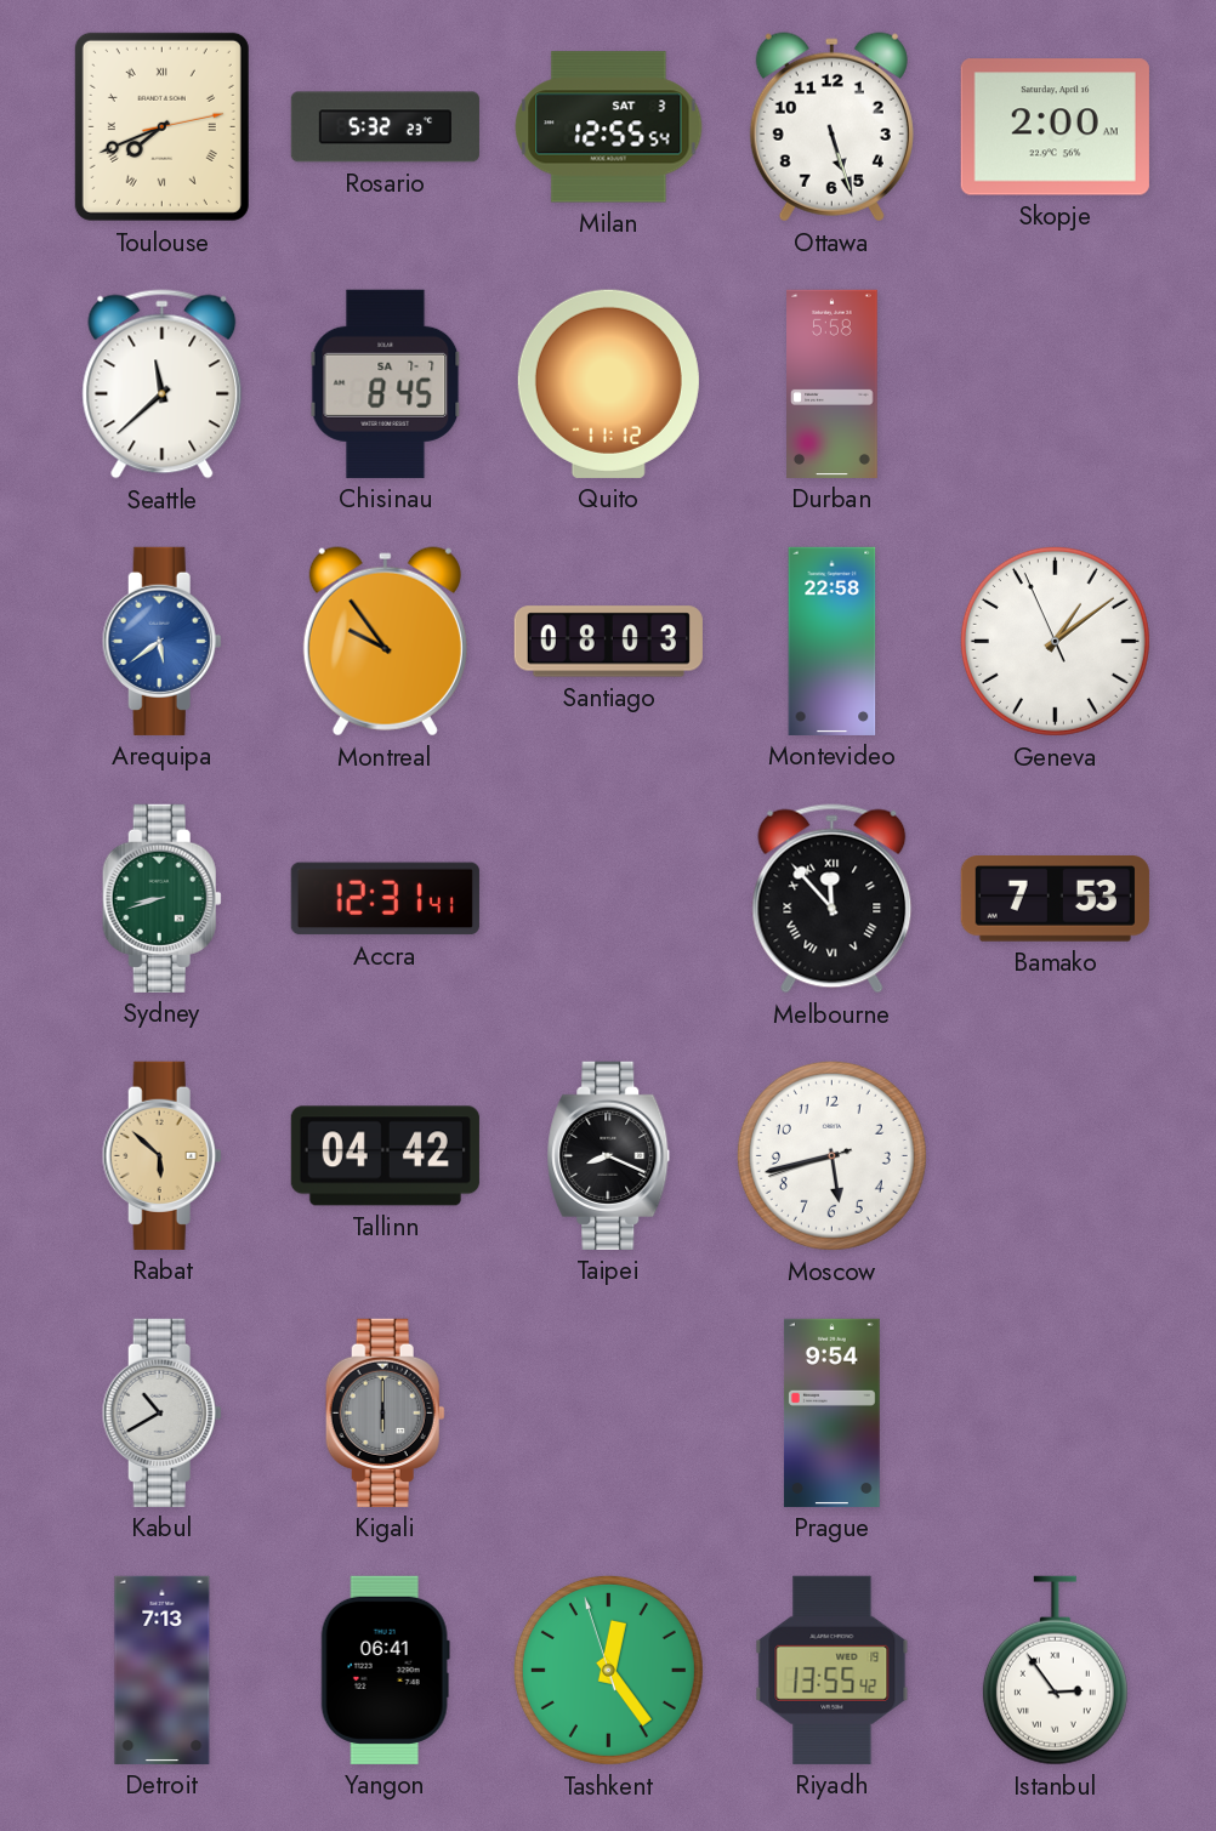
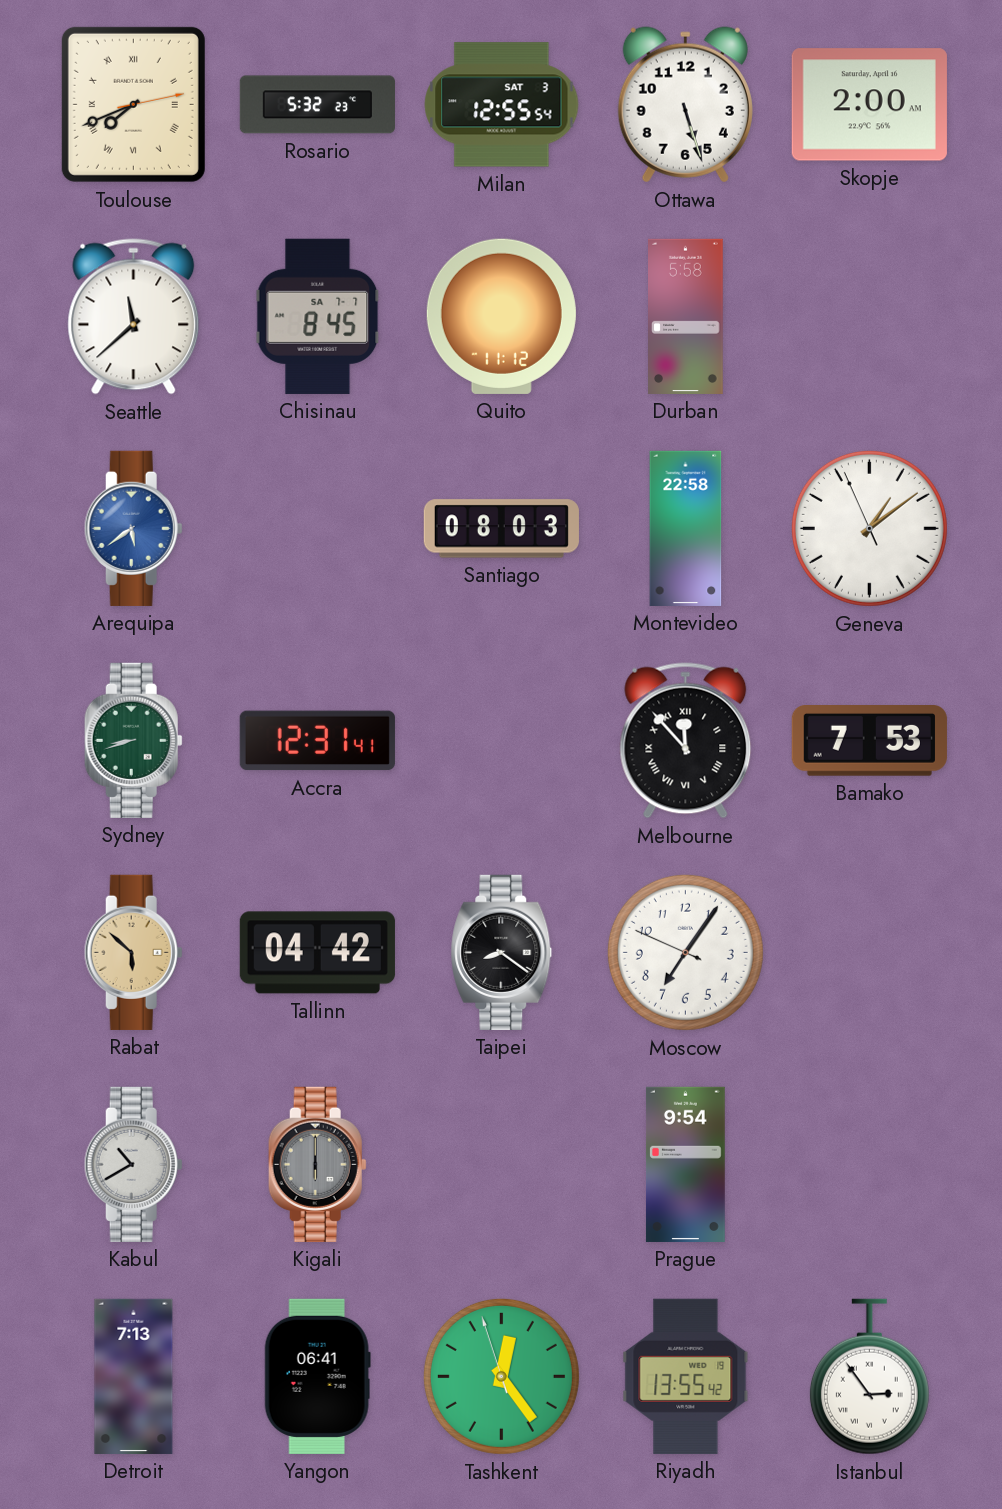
Montreal: 9:54 -> none
Taipei: 8:19 -> 8:21
Moscow: 5:42 -> 7:05
